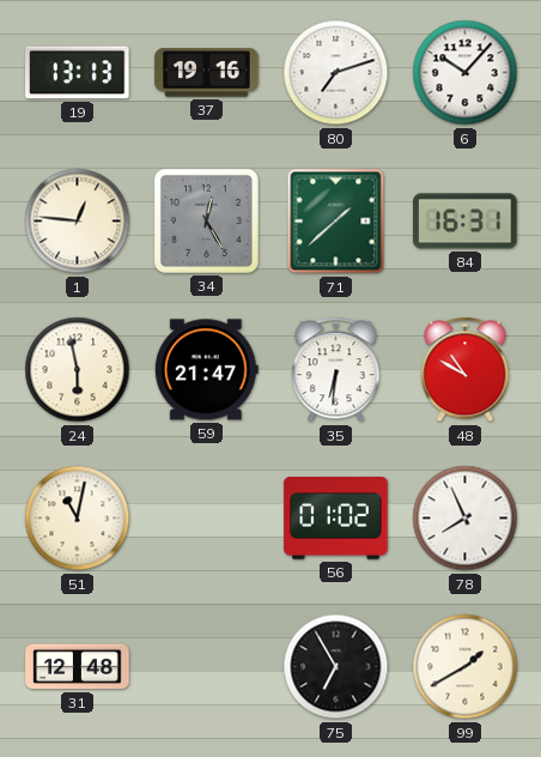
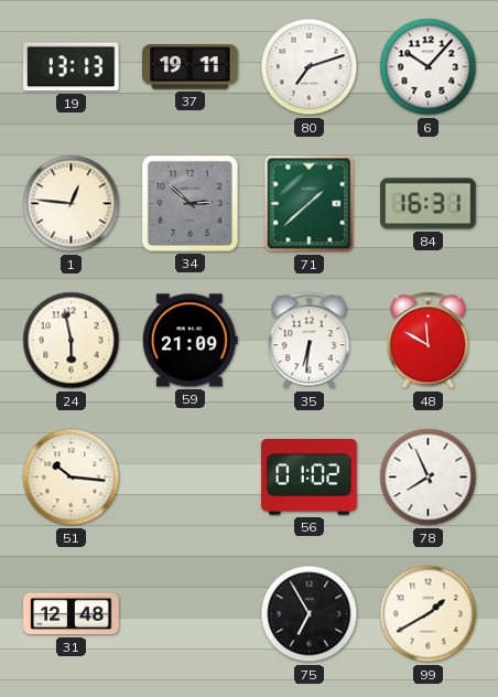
37: 19:16 -> 19:11
34: 12:25 -> 2:52
59: 21:47 -> 21:09
48: 10:50 -> 11:50
51: 11:02 -> 10:16
